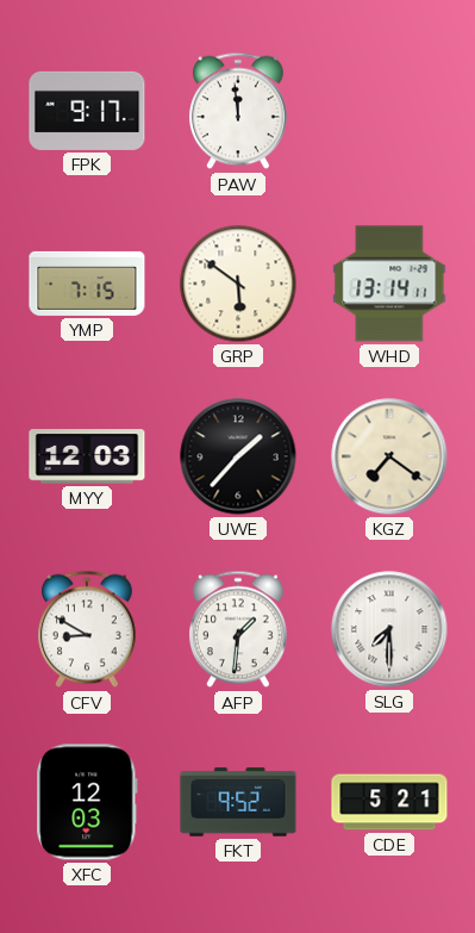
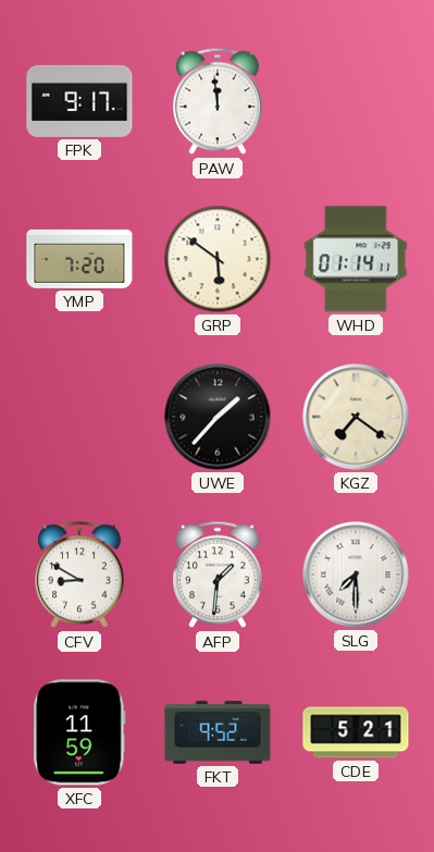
YMP: 7:15 -> 7:20
WHD: 13:14 -> 01:14
MYY: 12:03 -> none
XFC: 12:03 -> 11:59
